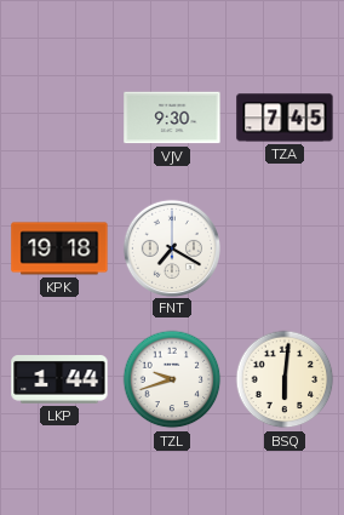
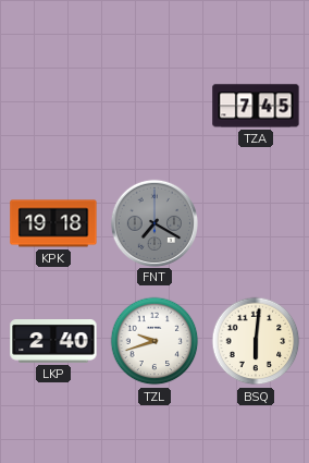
VJV: 9:30 -> none
FNT dial: white -> grey
LKP: 1:44 -> 2:40
